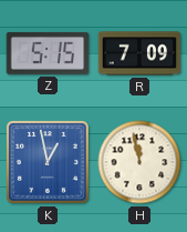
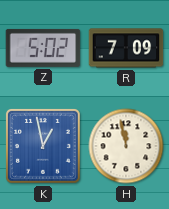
Z: 5:15 -> 5:02
